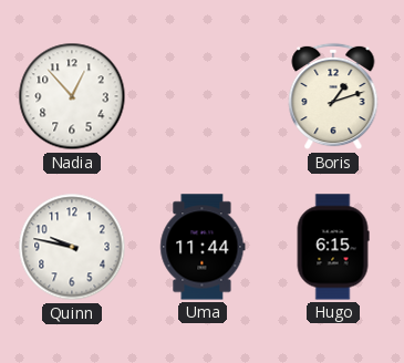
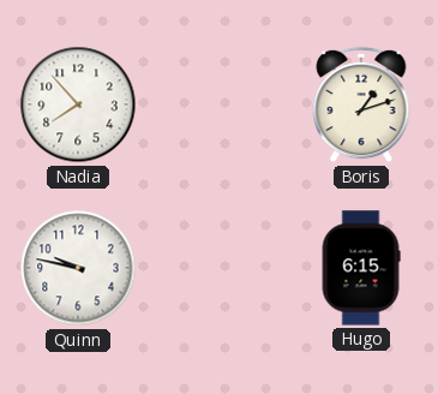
Nadia: 12:53 -> 7:53
Uma: 11:44 -> none
